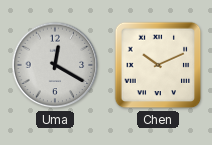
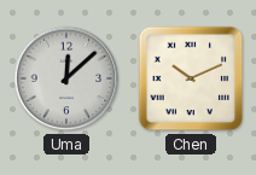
Uma: 12:20 -> 12:08
